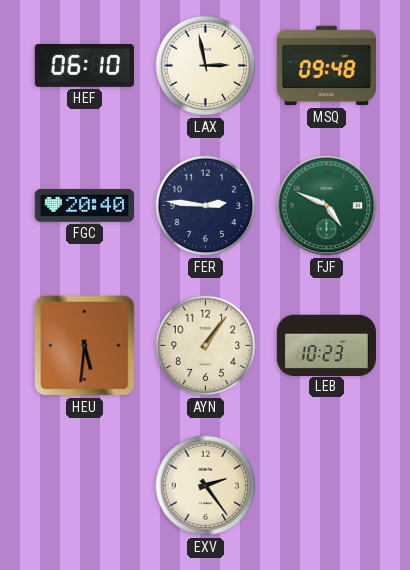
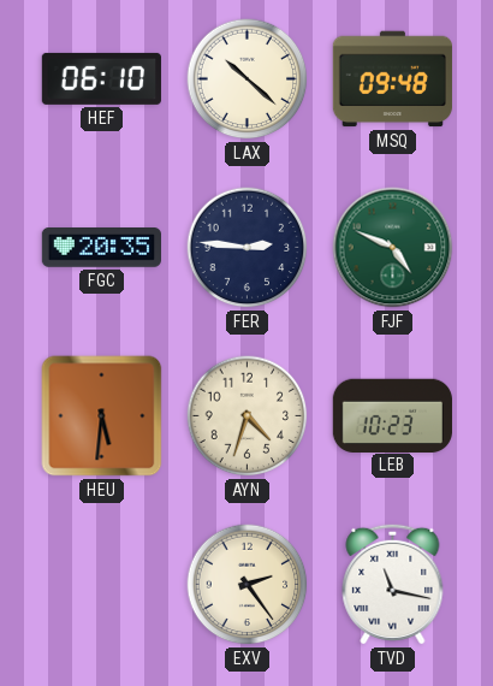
LAX: 2:58 -> 10:22
FGC: 20:40 -> 20:35
AYN: 1:06 -> 4:33
TVD: none -> 11:17
